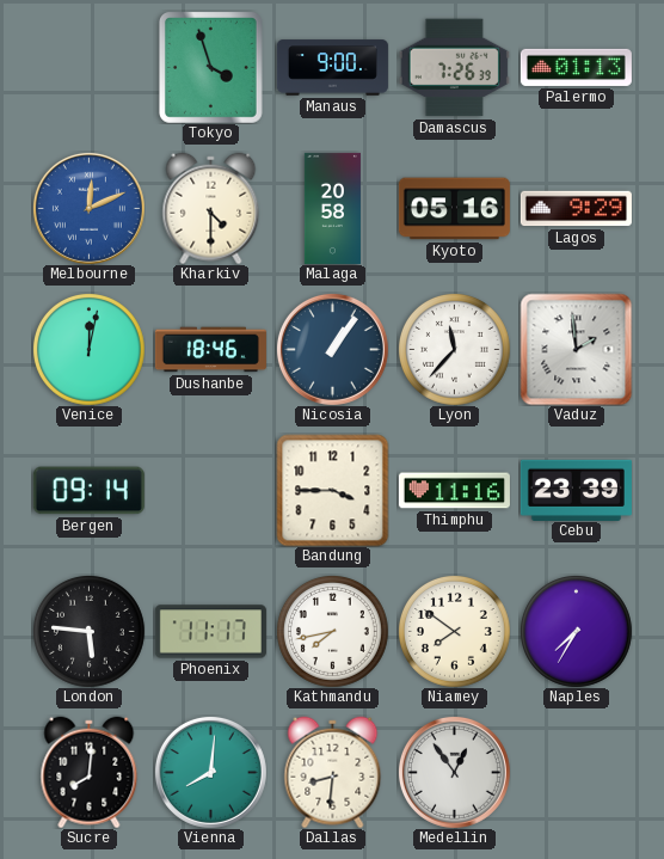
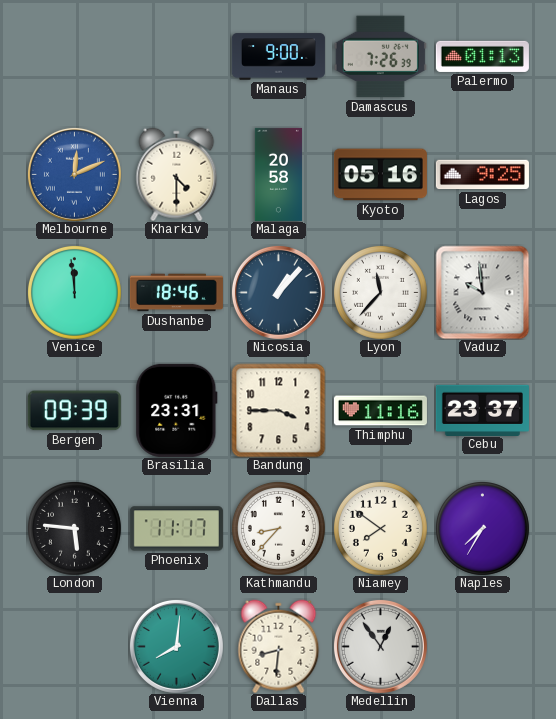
Tokyo: 3:57 -> none
Lagos: 9:29 -> 9:25
Venice: 12:02 -> 11:59
Nicosia: 1:06 -> 1:07
Vaduz: 1:59 -> 9:59
Bergen: 09:14 -> 09:39
Brasilia: none -> 23:31
Cebu: 23:39 -> 23:37
Kathmandu: 7:43 -> 8:37
Sucre: 8:01 -> none
